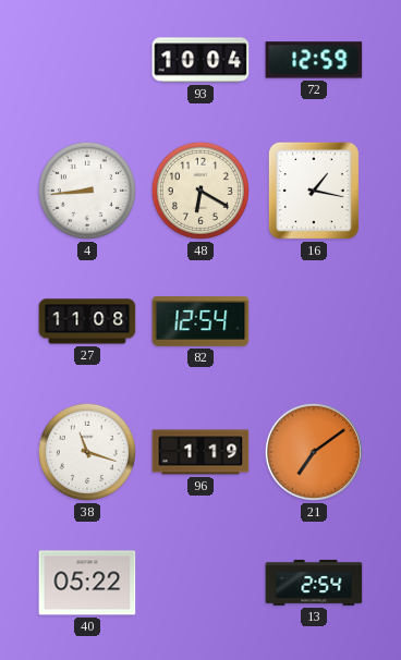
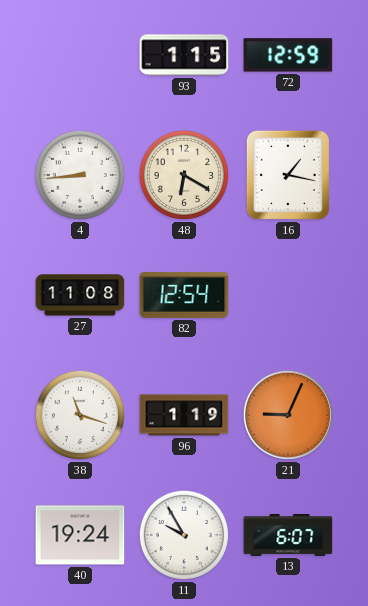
93: 10:04 -> 1:15
21: 7:09 -> 9:04
40: 05:22 -> 19:24
11: none -> 9:55
13: 2:54 -> 6:07
